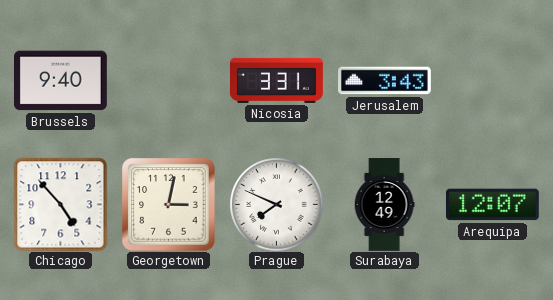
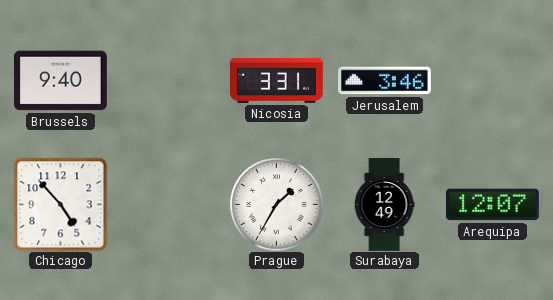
Jerusalem: 3:43 -> 3:46
Georgetown: 3:02 -> none
Prague: 7:49 -> 1:35
